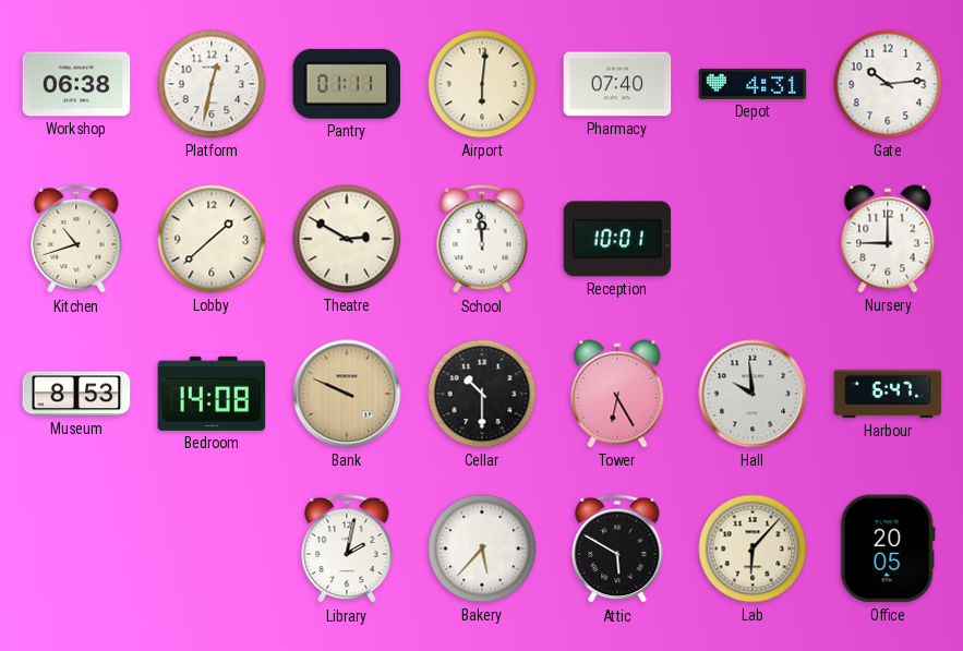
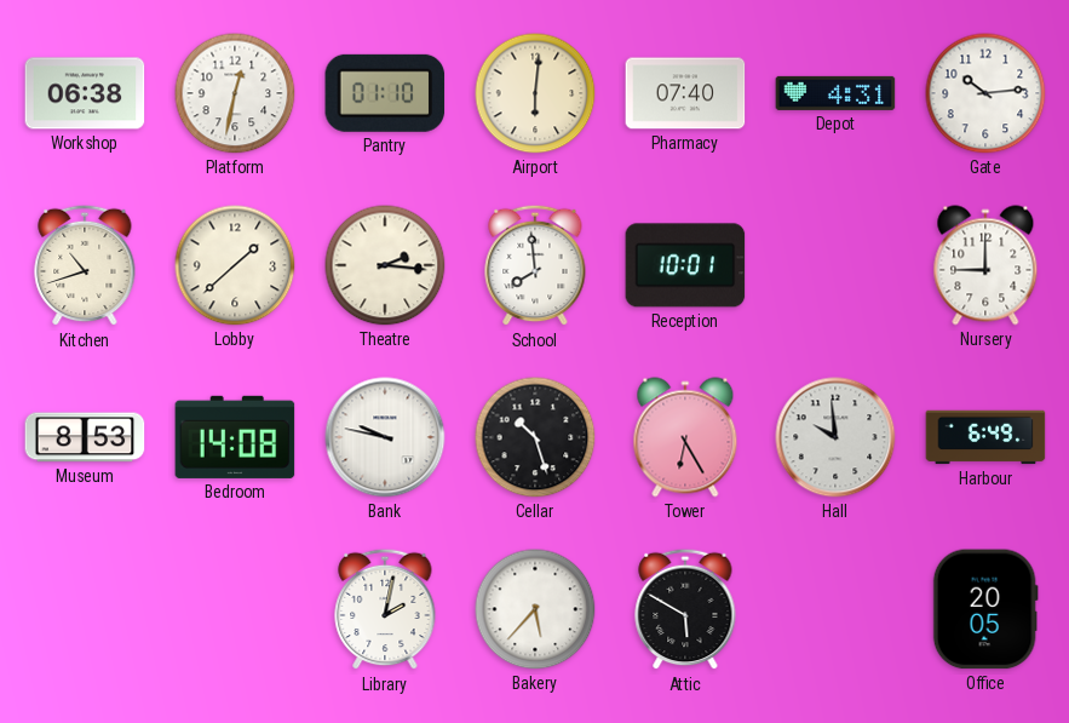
Pantry: 01:11 -> 01:10
Theatre: 2:50 -> 2:16
School: 11:59 -> 7:59
Bank: 9:49 -> 9:47
Bank dial: champagne -> white
Cellar: 10:30 -> 10:27
Harbour: 6:47 -> 6:49
Lab: 6:07 -> none
